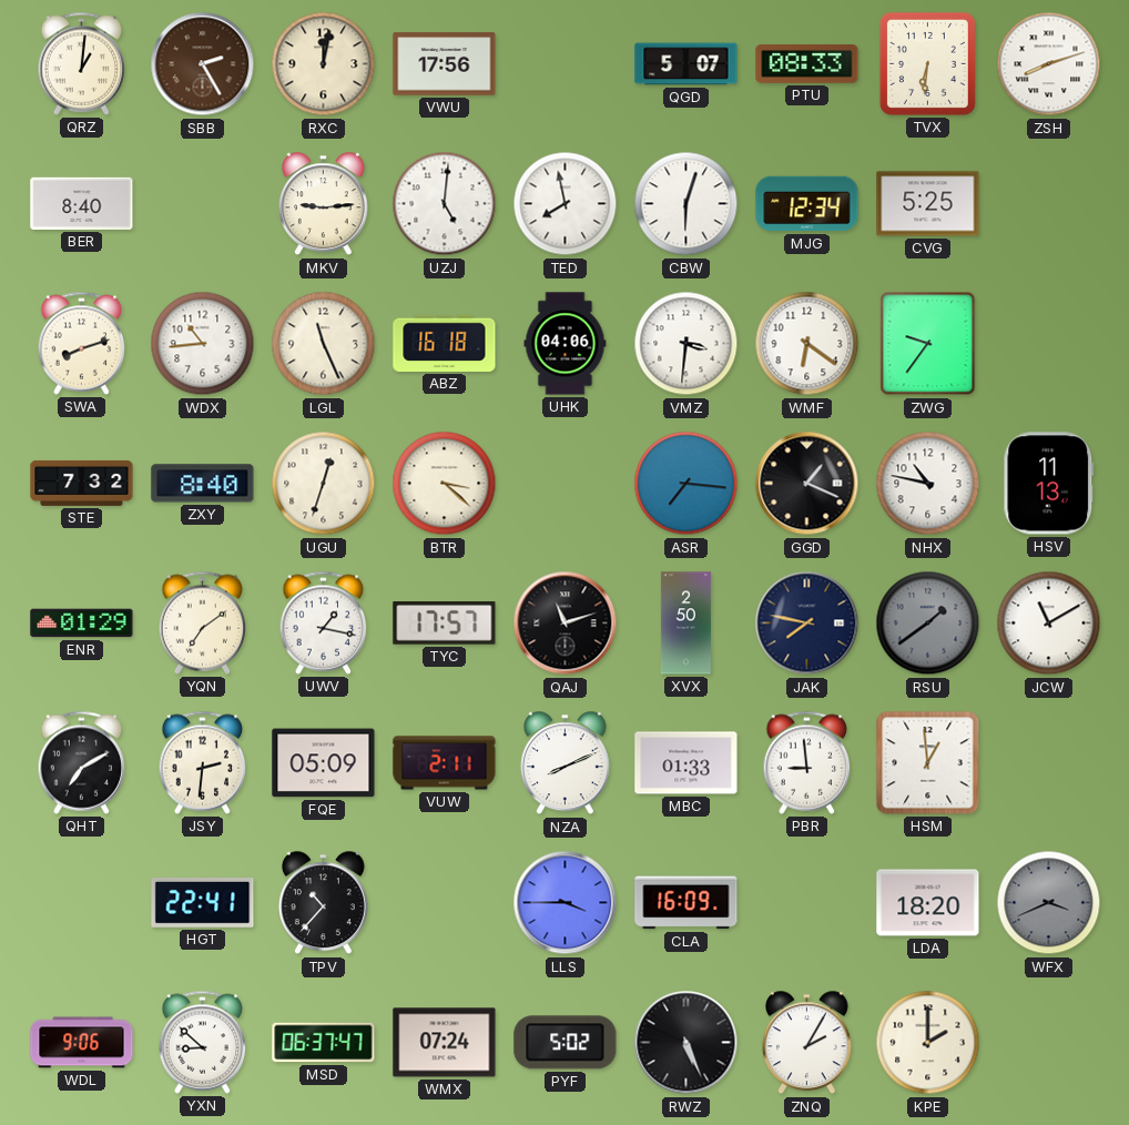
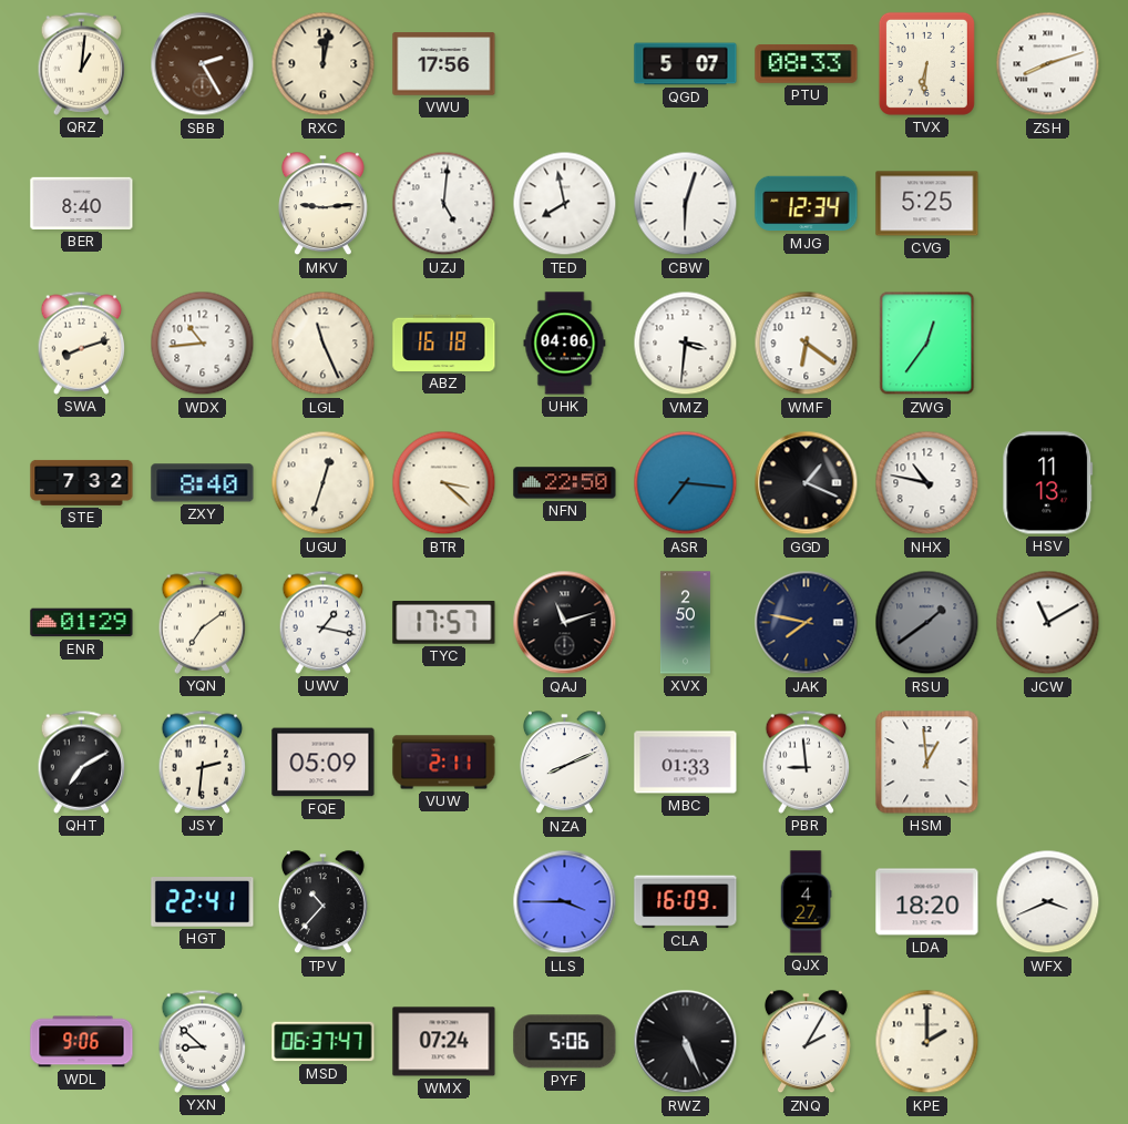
ZWG: 9:36 -> 12:36
NFN: none -> 22:50
QJX: none -> 4:27
WFX dial: grey -> white
PYF: 5:02 -> 5:06
